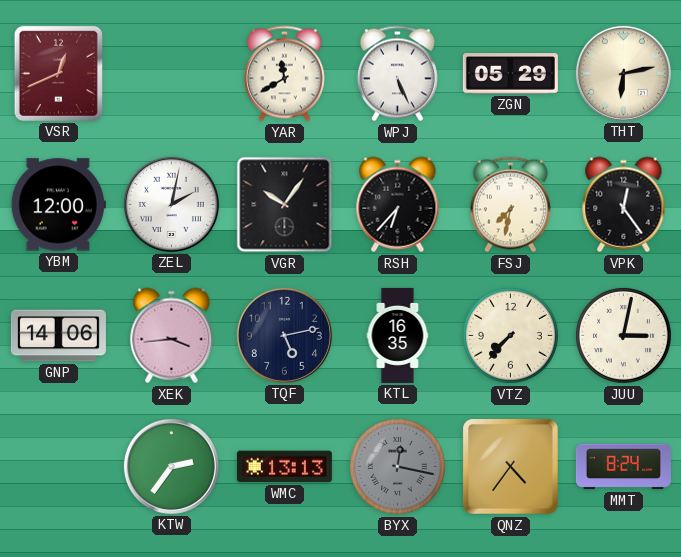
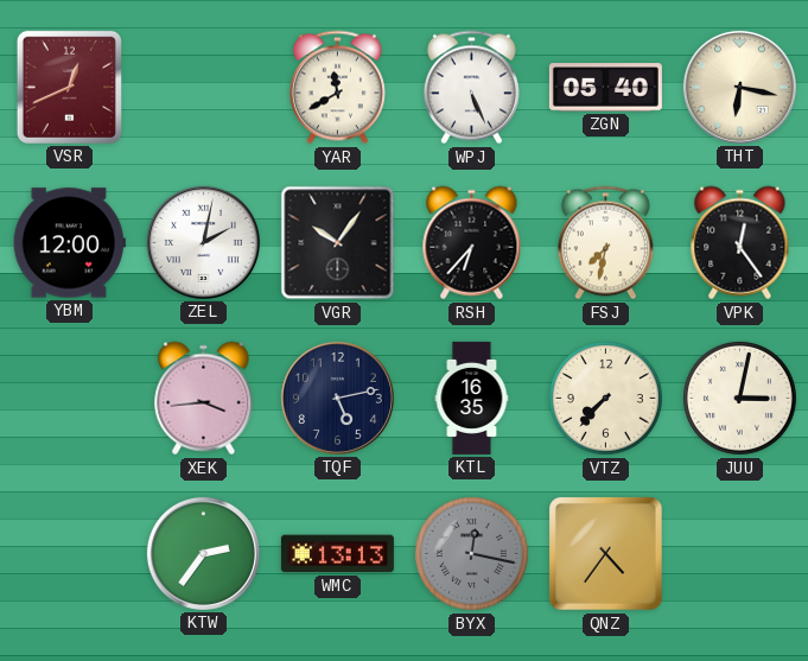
ZGN: 05:29 -> 05:40
THT: 6:13 -> 6:17
GNP: 14:06 -> none
MMT: 8:24 -> none
